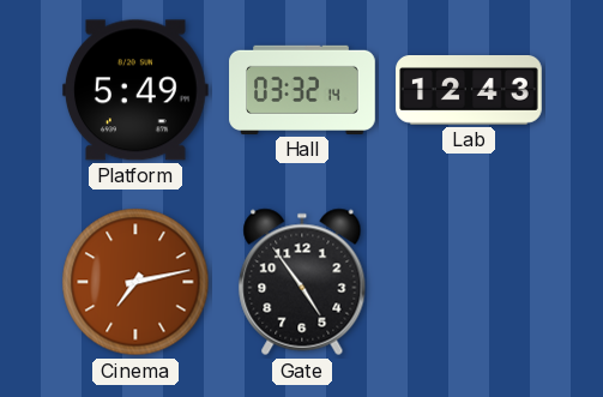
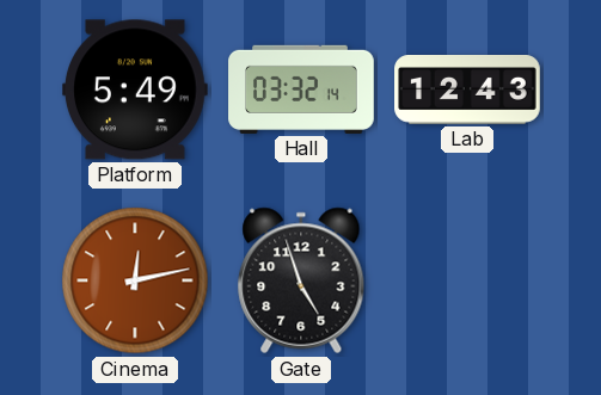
Cinema: 7:13 -> 12:13
Gate: 4:54 -> 4:57
